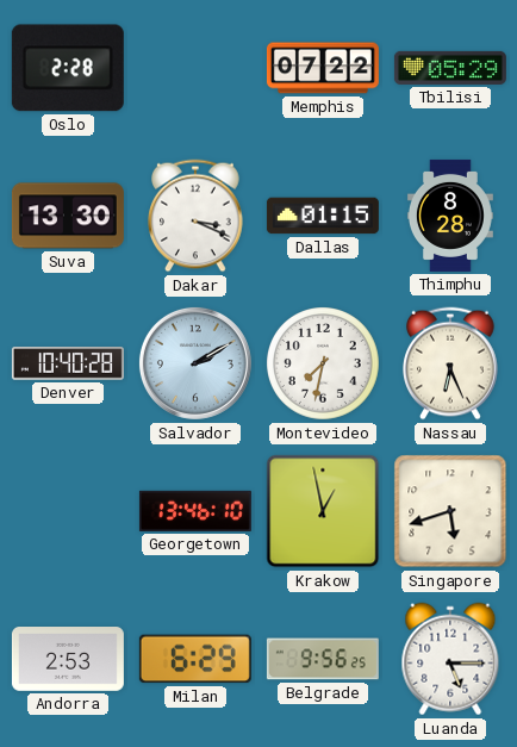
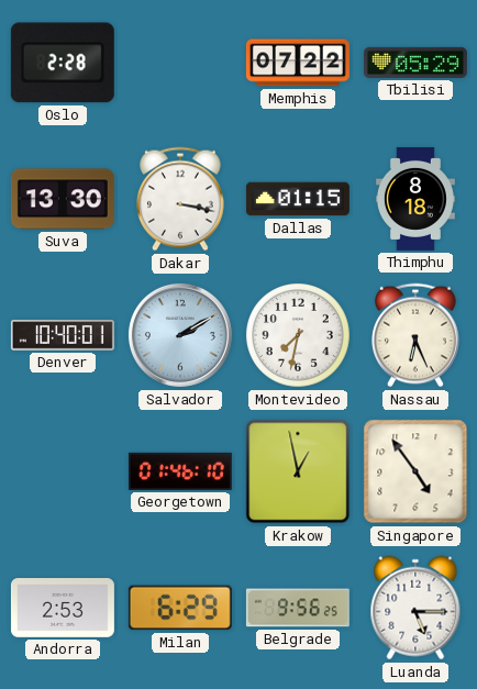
Dakar: 3:19 -> 3:17
Thimphu: 8:28 -> 8:18
Denver: 10:40:28 -> 10:40:01
Georgetown: 13:46 -> 01:46
Singapore: 5:42 -> 4:54
